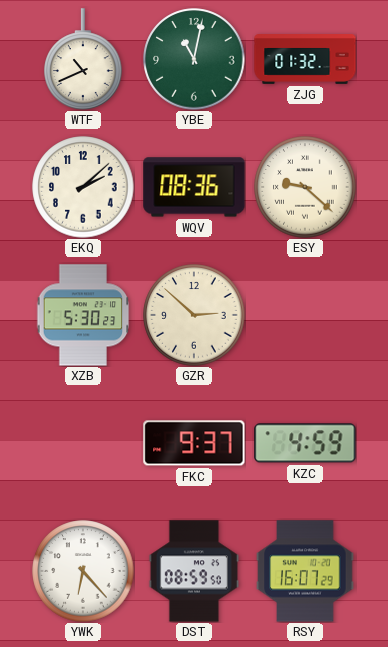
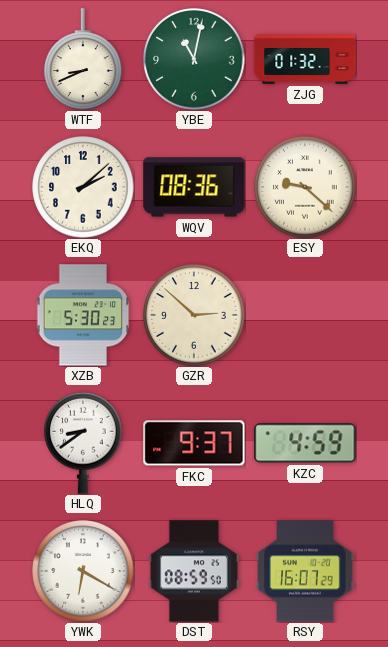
WTF: 10:41 -> 8:41
HLQ: none -> 8:39
YWK: 6:23 -> 6:20
